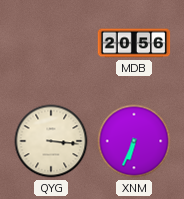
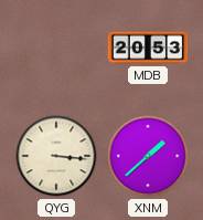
MDB: 20:56 -> 20:53
XNM: 6:34 -> 1:38
